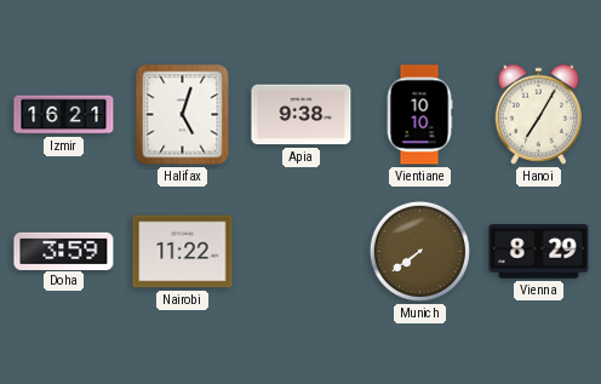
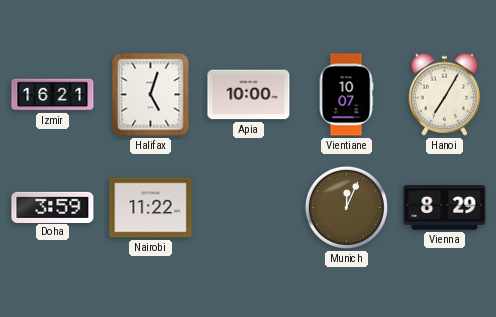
Apia: 9:38 -> 10:00
Vientiane: 10:10 -> 10:07
Munich: 7:39 -> 12:04
